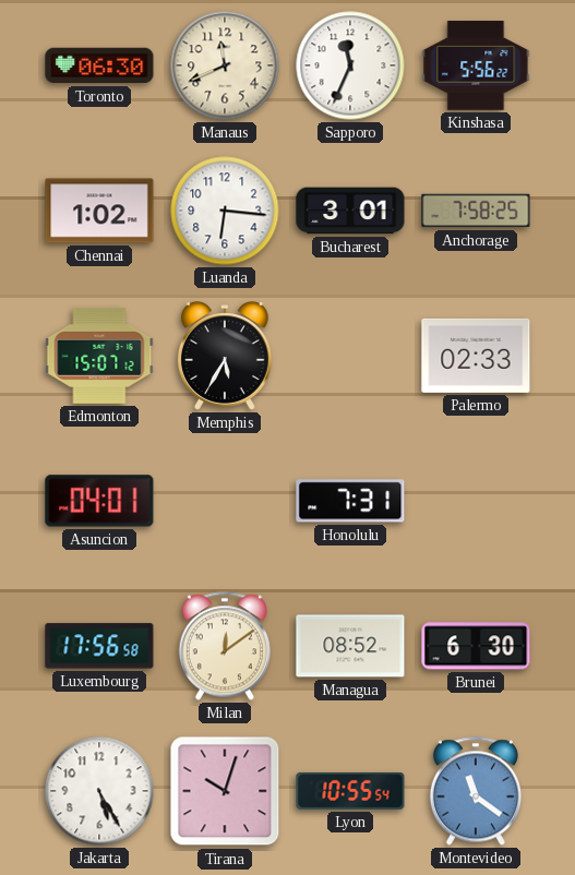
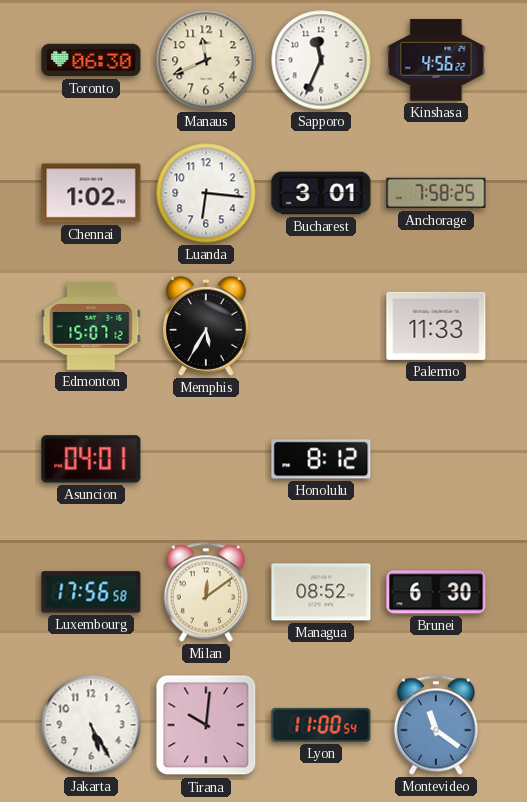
Kinshasa: 5:56 -> 4:56
Palermo: 02:33 -> 11:33
Honolulu: 7:31 -> 8:12
Tirana: 10:03 -> 10:01
Lyon: 10:55 -> 11:00
